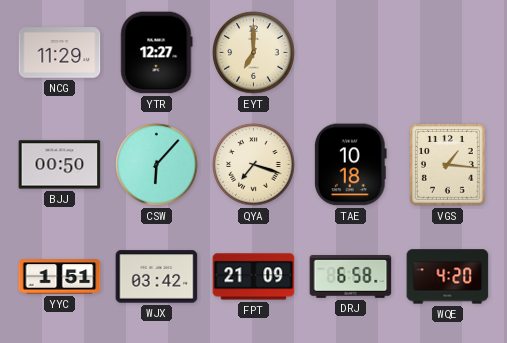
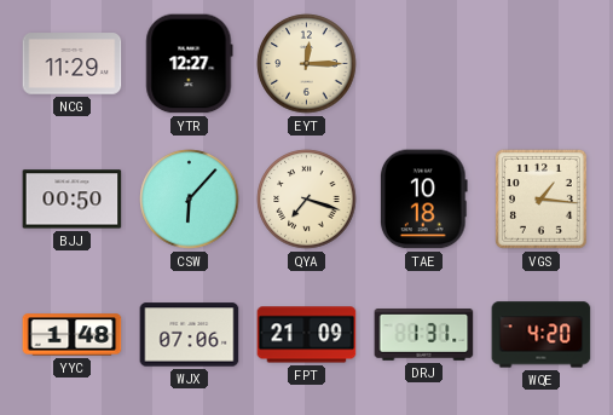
EYT: 7:00 -> 12:15
YYC: 1:51 -> 1:48
WJX: 03:42 -> 07:06
DRJ: 6:58 -> 1:31
